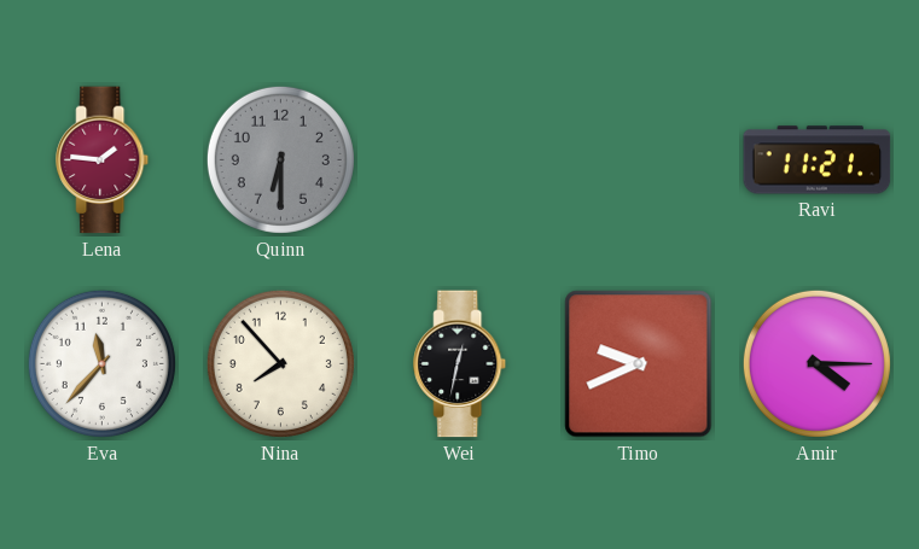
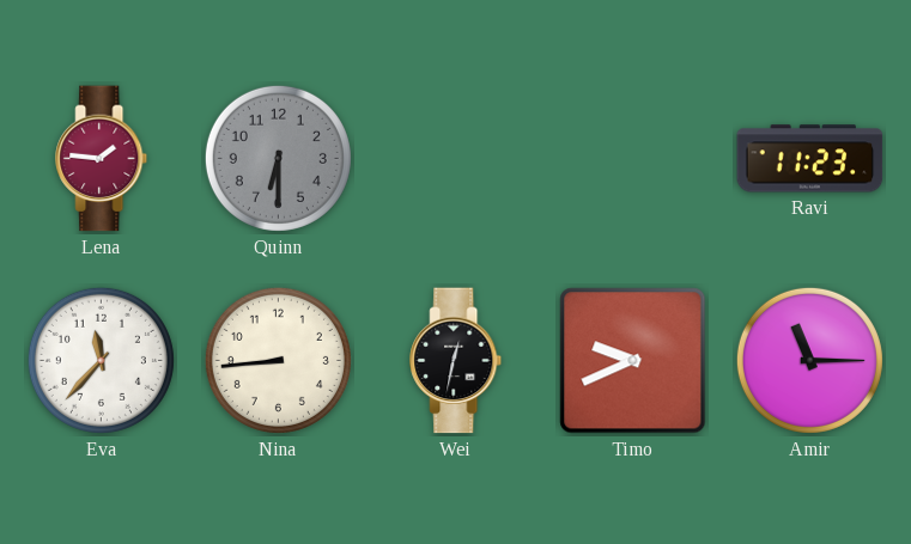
Ravi: 11:21 -> 11:23
Nina: 7:53 -> 8:44
Amir: 4:15 -> 11:15
